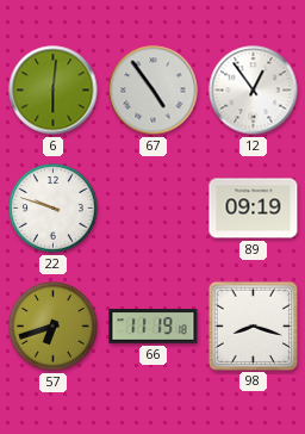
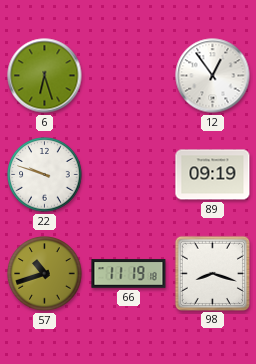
6: 6:01 -> 6:27
67: 4:54 -> none
57: 6:42 -> 10:42
